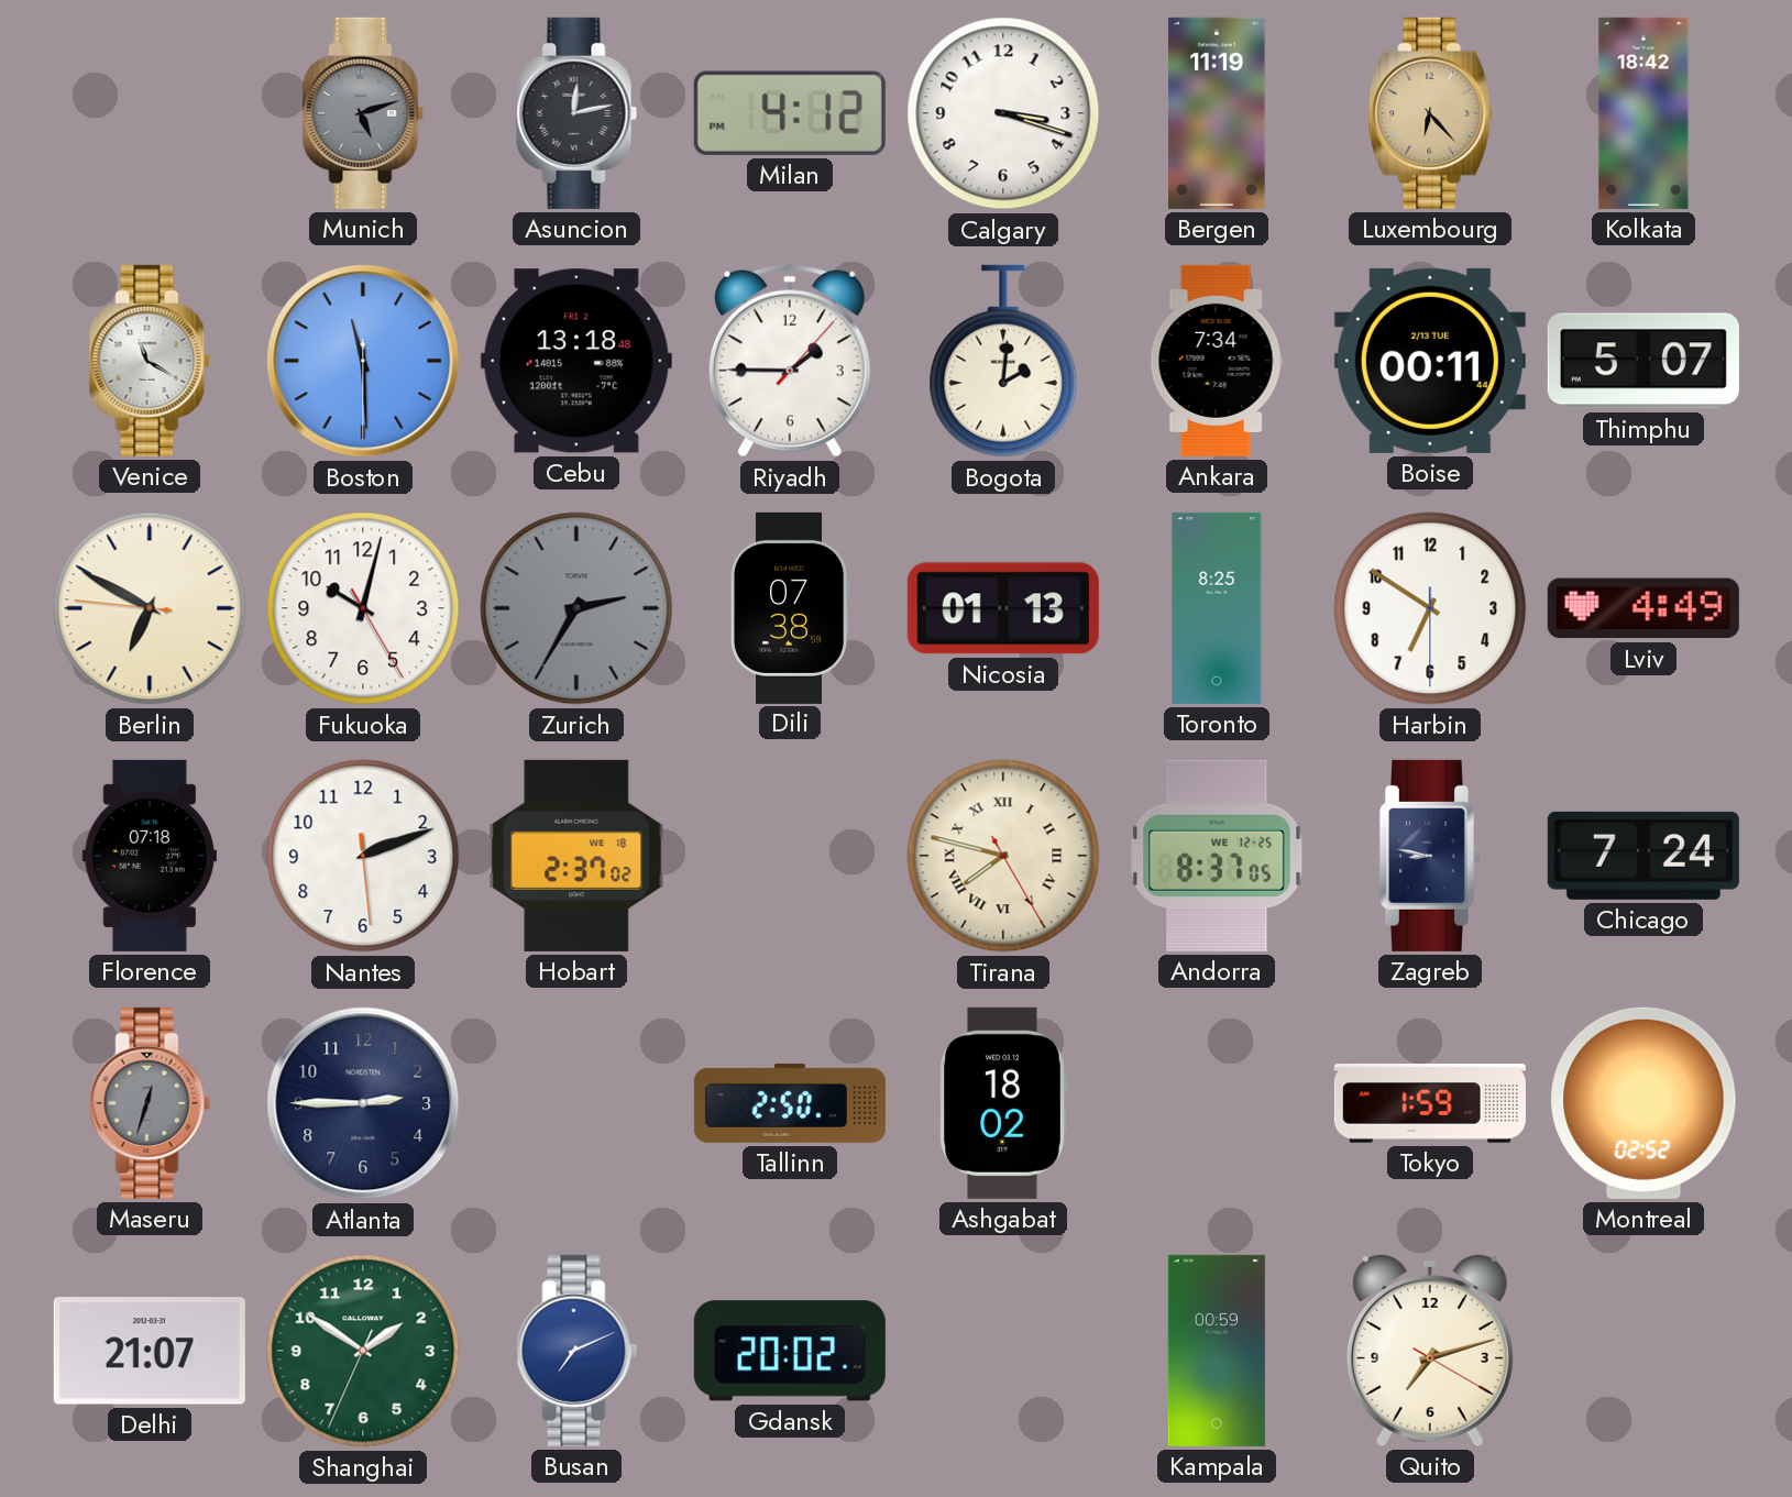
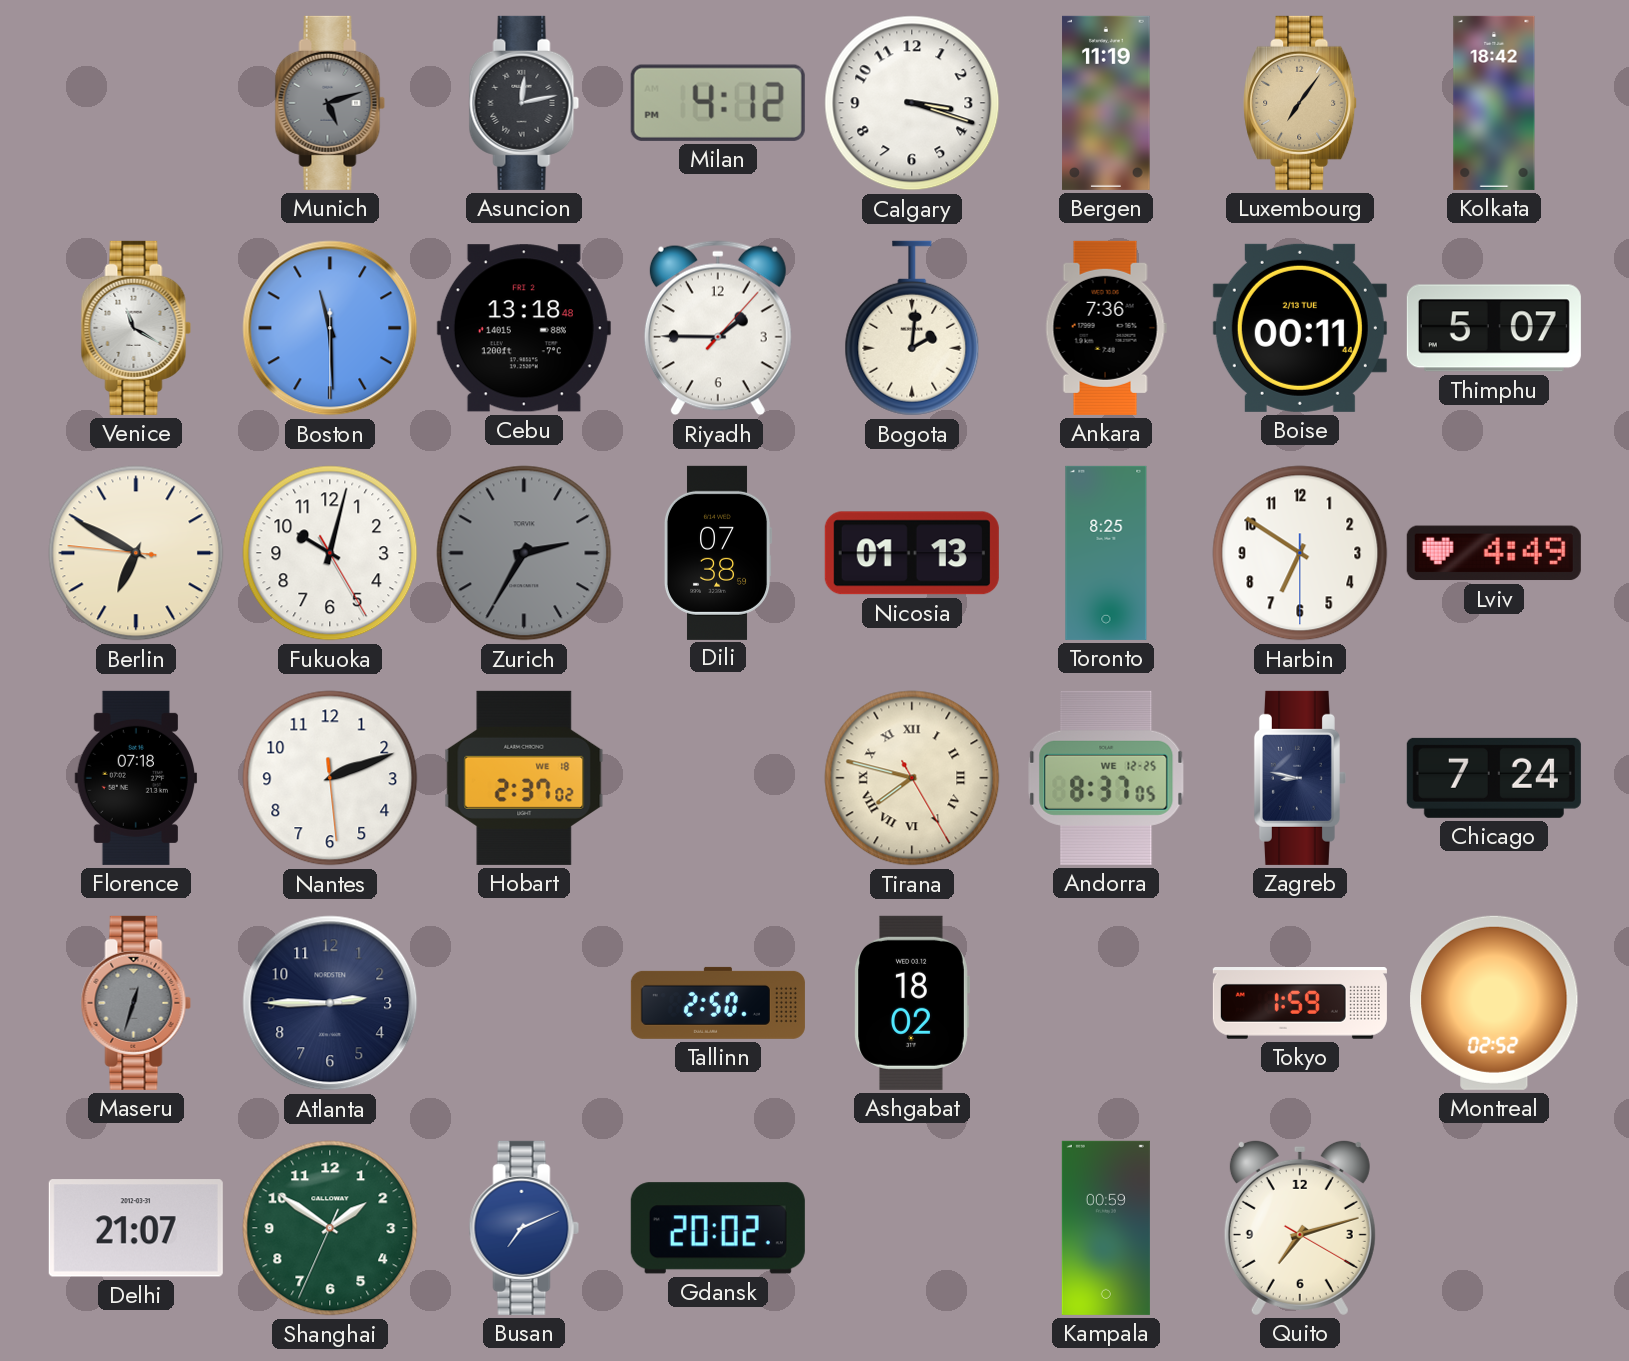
Luxembourg: 6:23 -> 7:06
Ankara: 7:34 -> 7:36
